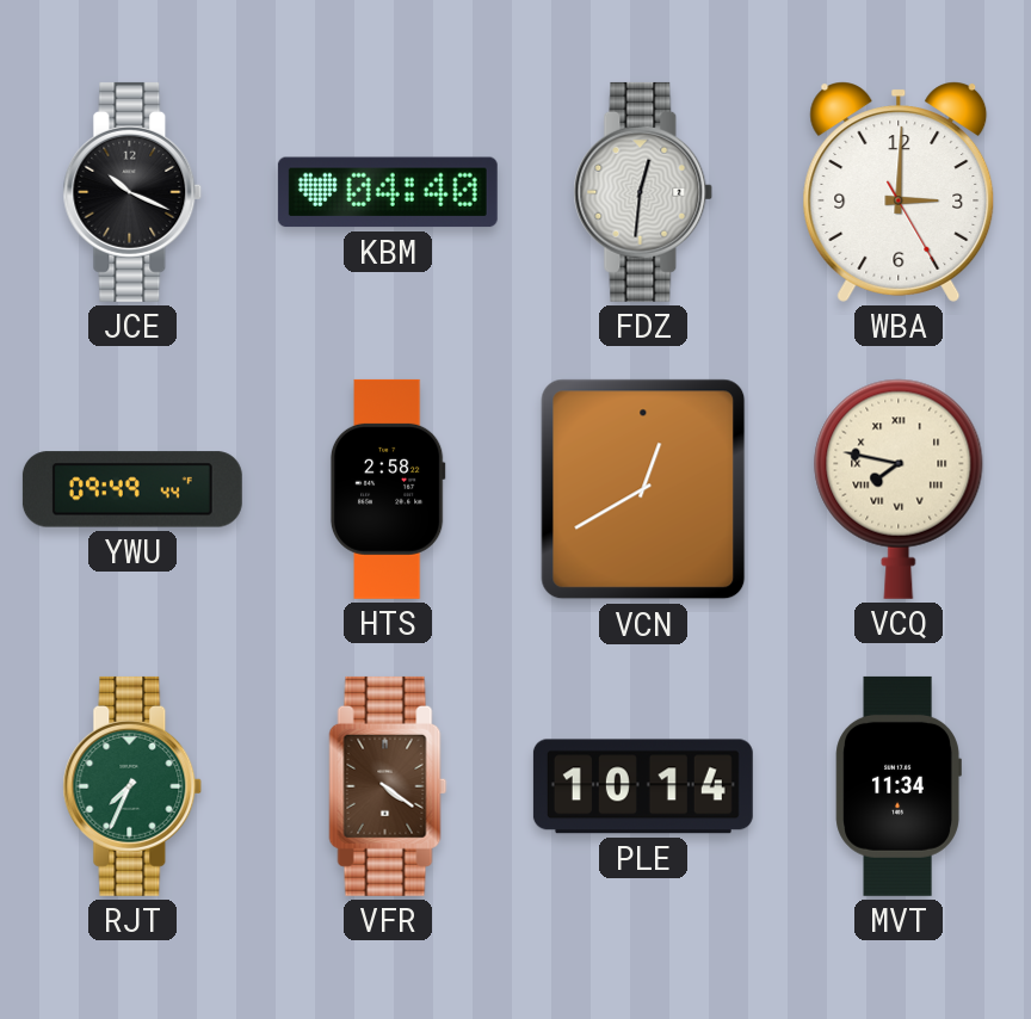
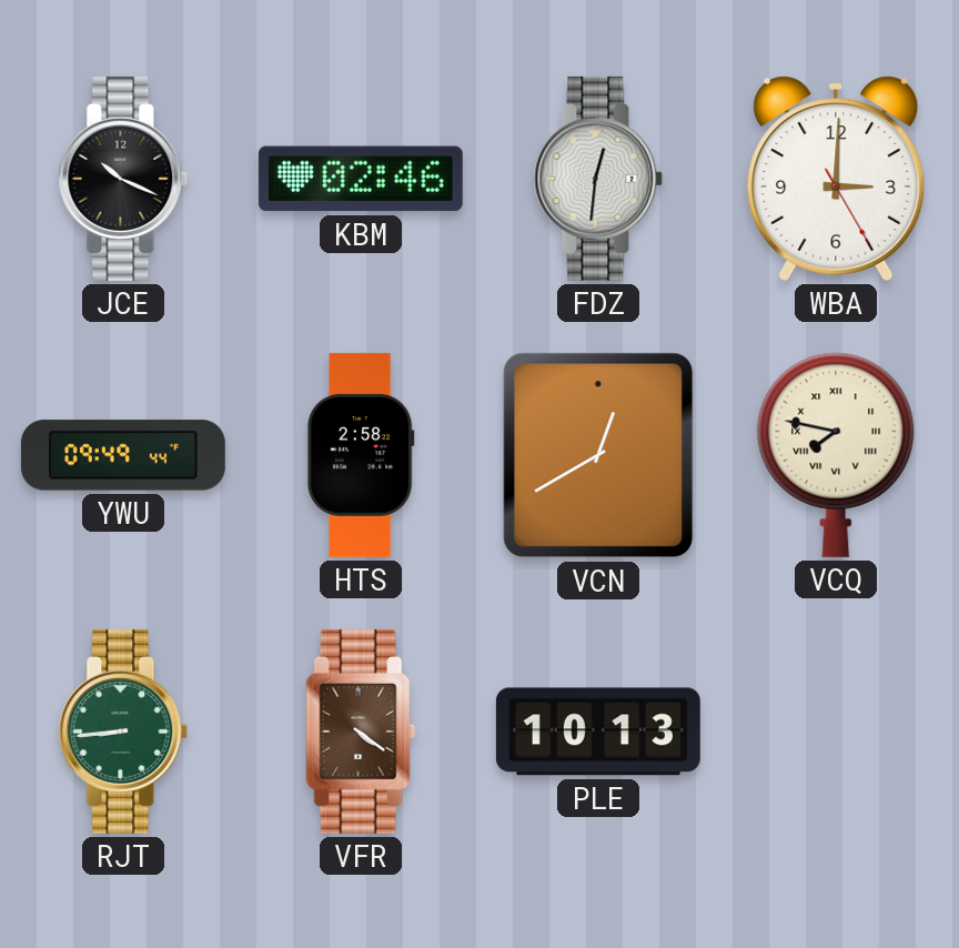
KBM: 04:40 -> 02:46
RJT: 7:34 -> 8:44
PLE: 10:14 -> 10:13
MVT: 11:34 -> none
